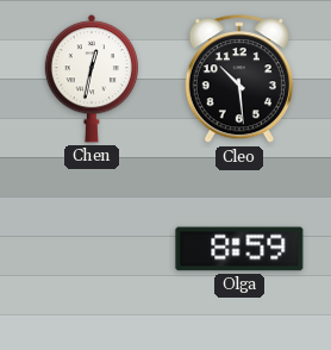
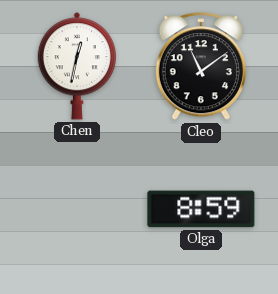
Cleo: 10:29 -> 11:09
